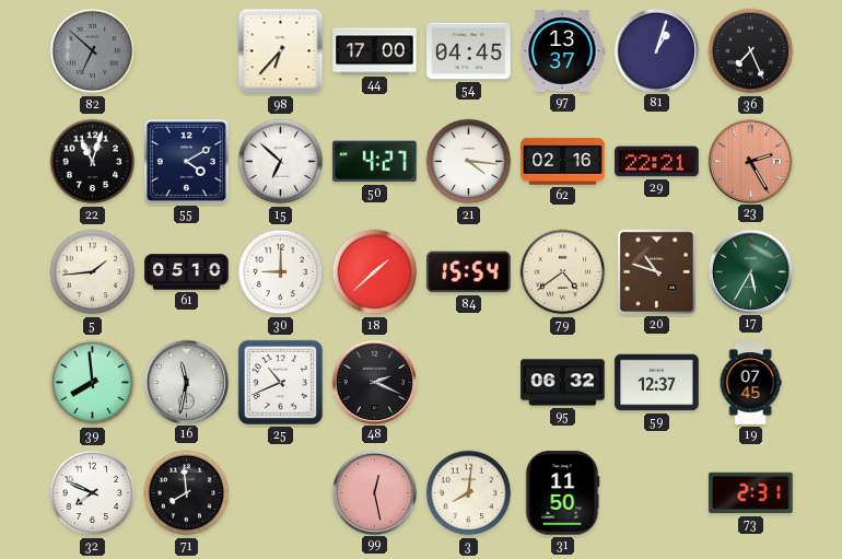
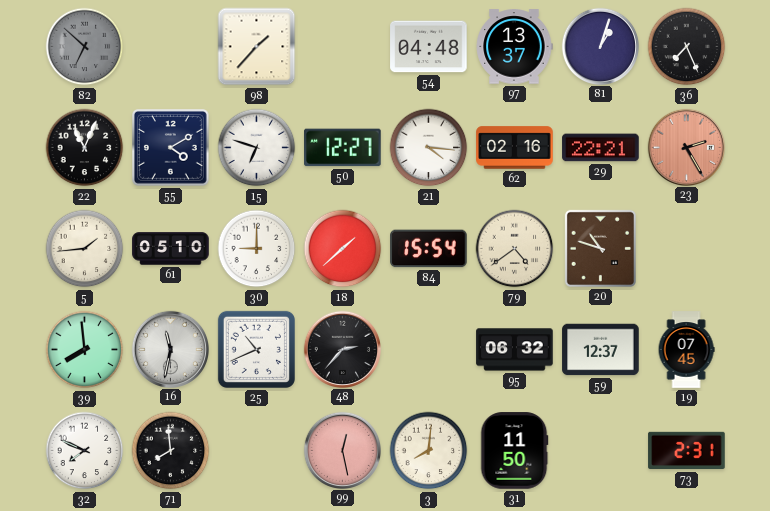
98: 6:37 -> 1:37
44: 17:00 -> none
54: 04:45 -> 04:48
22: 11:03 -> 11:04
15: 6:52 -> 6:48
50: 4:27 -> 12:27
17: 5:35 -> none
48: 2:19 -> 2:37
